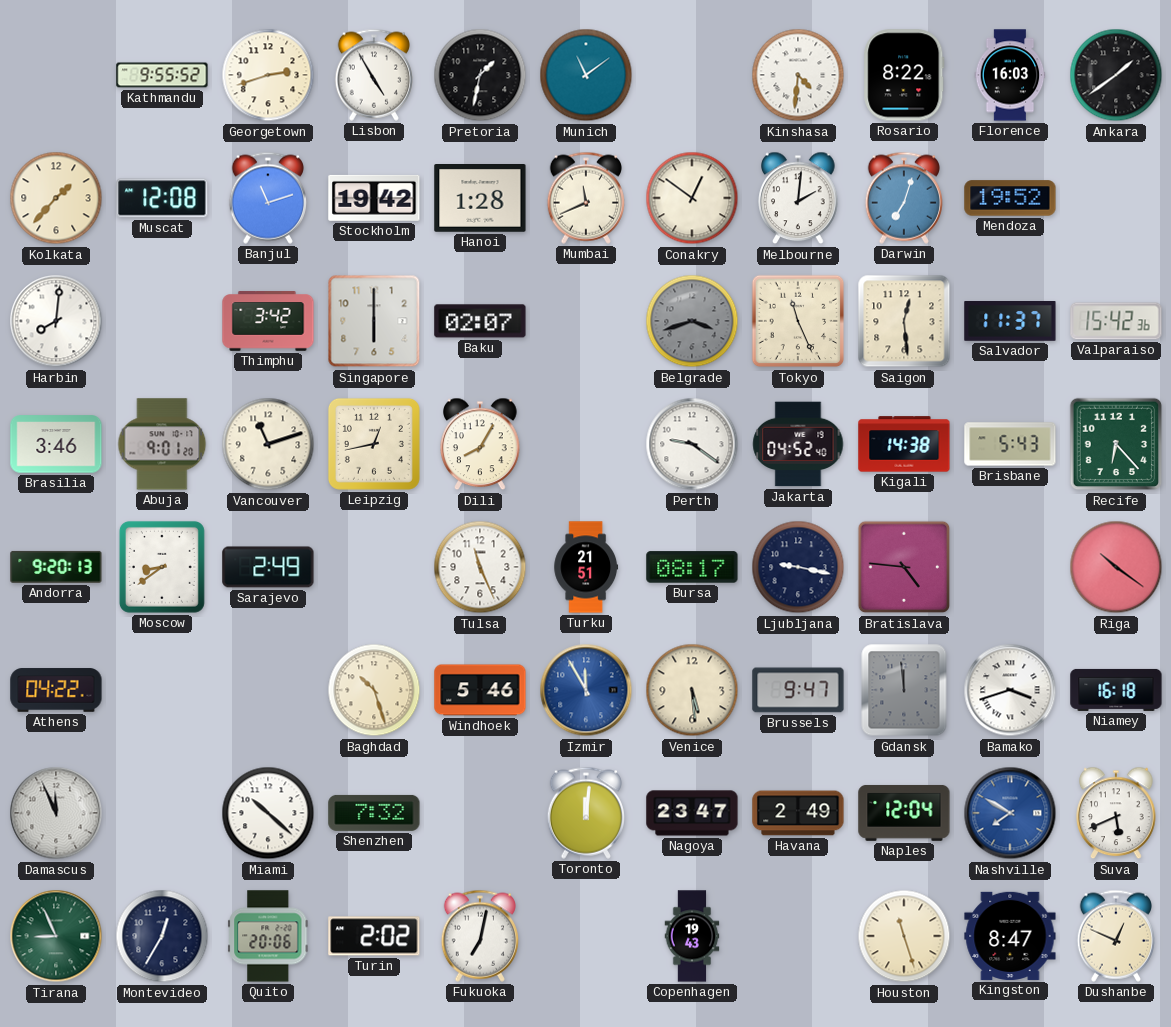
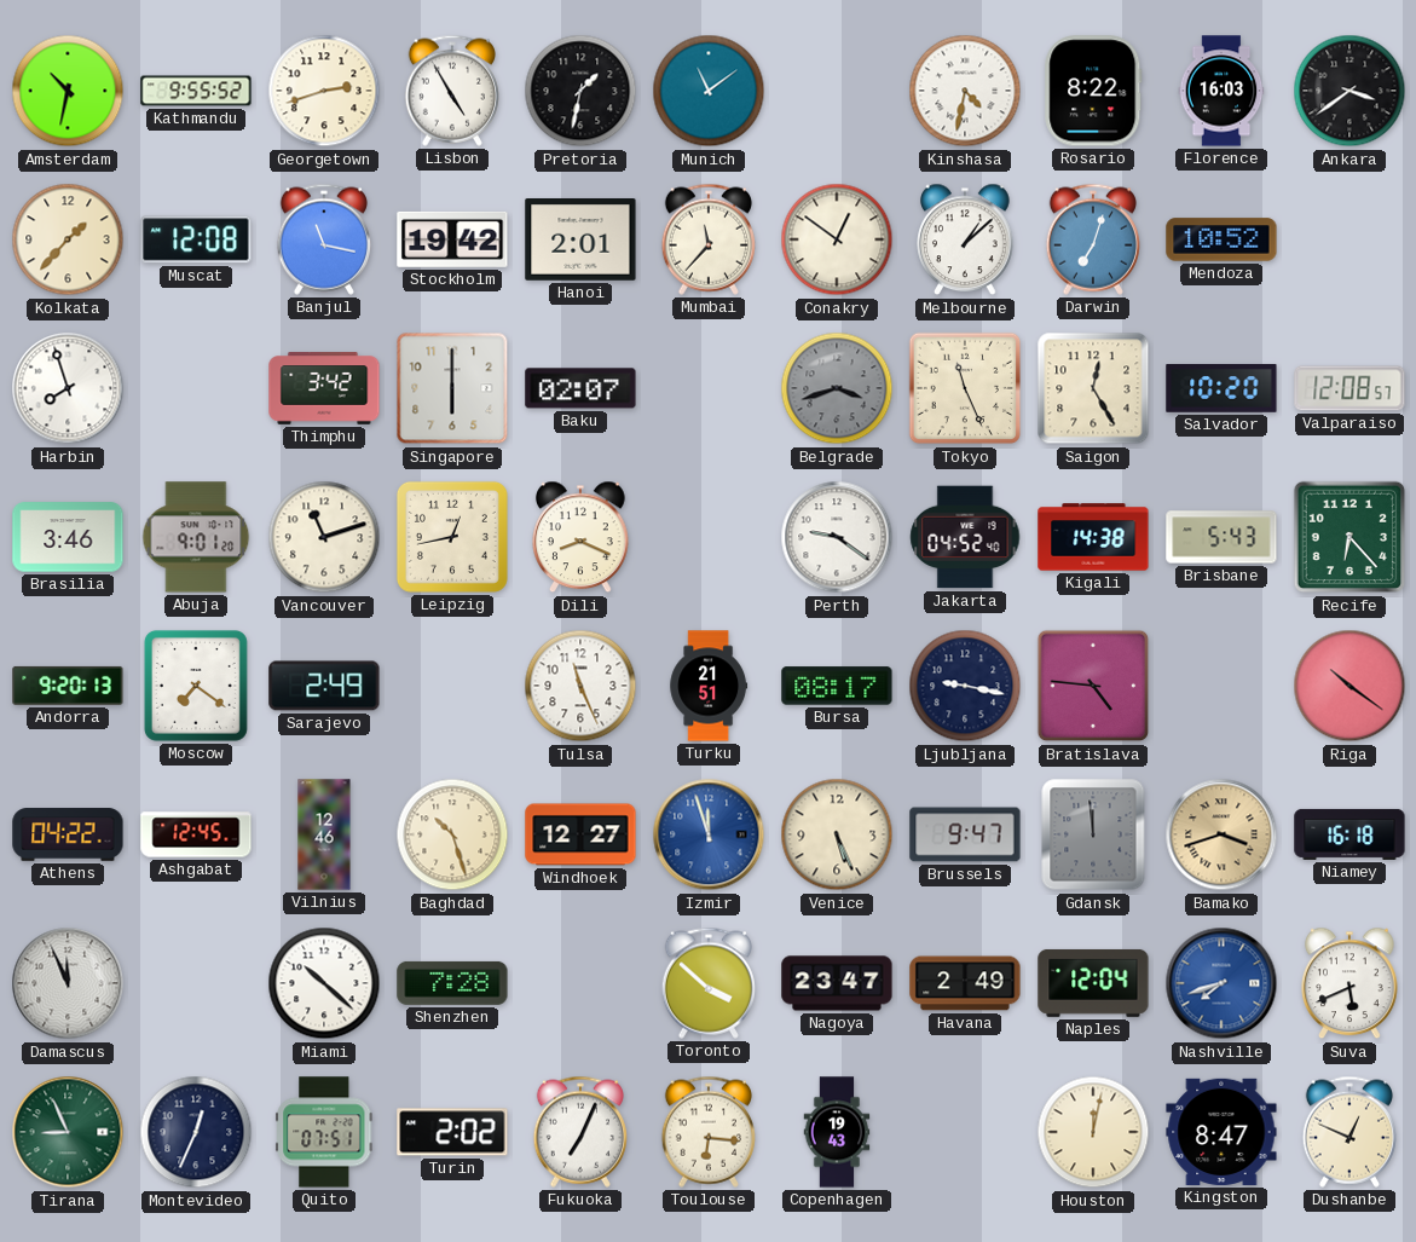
Amsterdam: none -> 10:32
Kinshasa: 4:31 -> 4:32
Ankara: 1:39 -> 3:39
Banjul: 11:12 -> 11:17
Hanoi: 1:28 -> 2:01
Mumbai: 11:41 -> 11:37
Melbourne: 2:01 -> 1:08
Mendoza: 19:52 -> 10:52
Harbin: 8:01 -> 7:57
Saigon: 12:29 -> 12:25
Salvador: 11:37 -> 10:20
Valparaiso: 15:42 -> 12:08
Dili: 8:05 -> 8:19
Moscow: 8:39 -> 7:21
Ashgabat: none -> 12:45
Vilnius: none -> 12:46
Windhoek: 5:46 -> 12:27
Izmir: 11:55 -> 11:57
Venice: 5:29 -> 5:26
Bamako dial: white -> champagne
Shenzhen: 7:32 -> 7:28
Toronto: 12:01 -> 3:52
Nashville: 7:50 -> 7:42
Montevideo: 12:35 -> 12:34
Quito: 20:06 -> 07:51
Fukuoka: 7:02 -> 7:04
Toulouse: none -> 6:16
Houston: 11:27 -> 12:02
